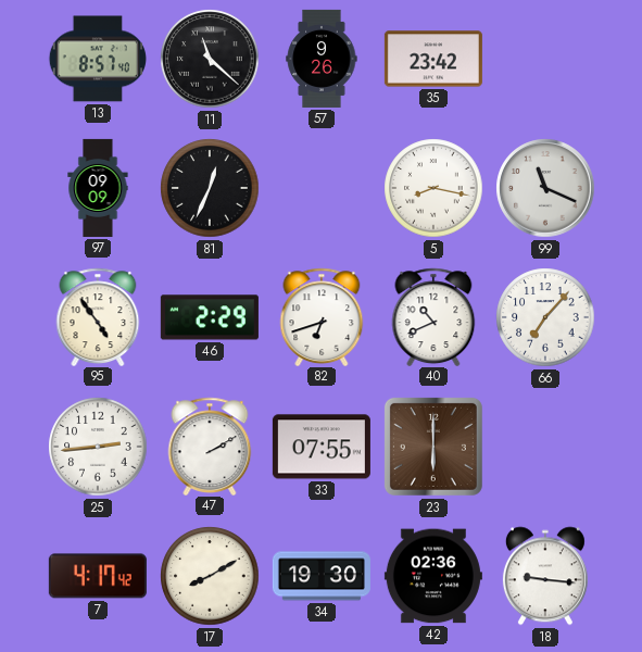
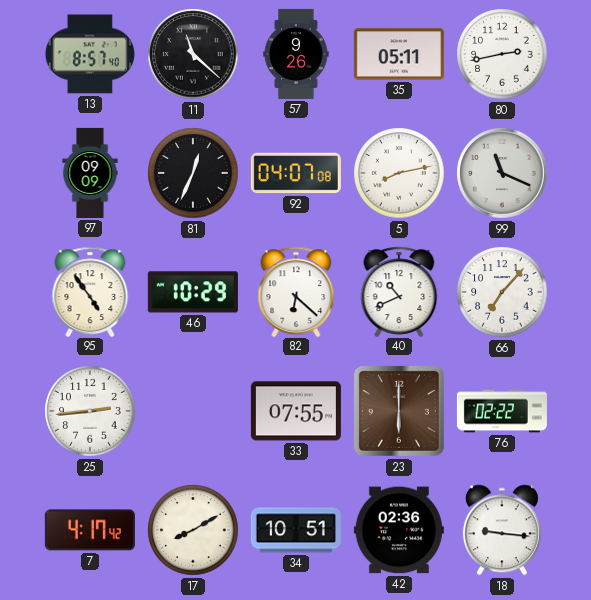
35: 23:42 -> 05:11
80: none -> 2:43
92: none -> 04:07
5: 8:17 -> 8:13
46: 2:29 -> 10:29
82: 6:42 -> 6:22
47: 2:10 -> none
76: none -> 02:22
34: 19:30 -> 10:51
